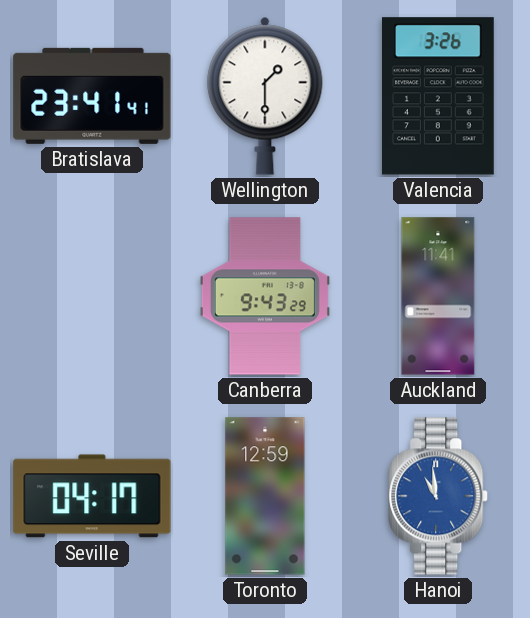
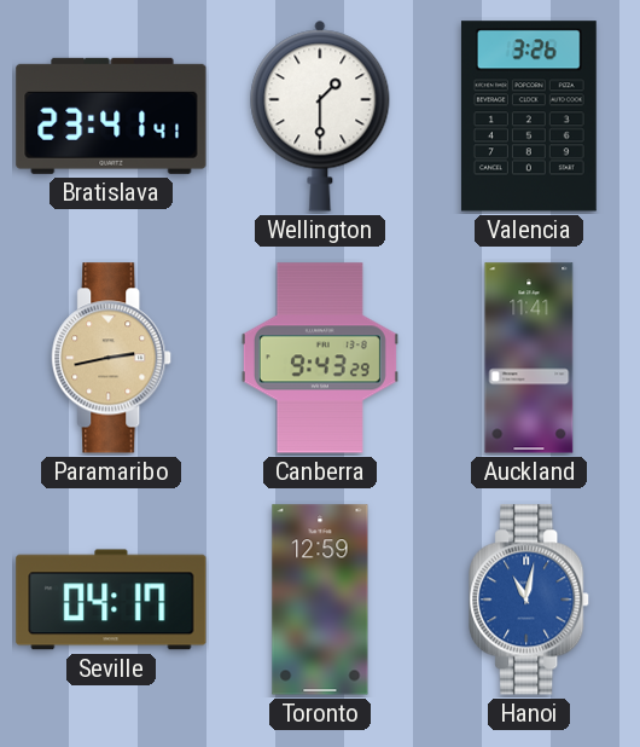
Paramaribo: none -> 2:43
Hanoi: 10:59 -> 11:02
